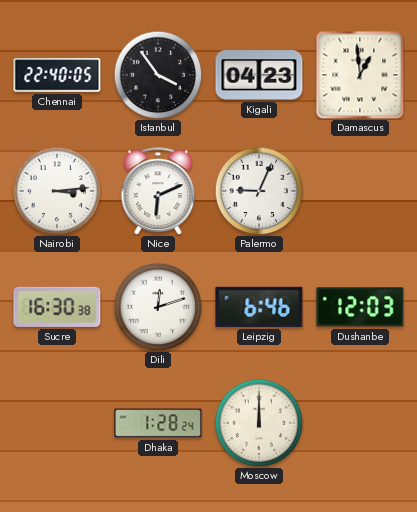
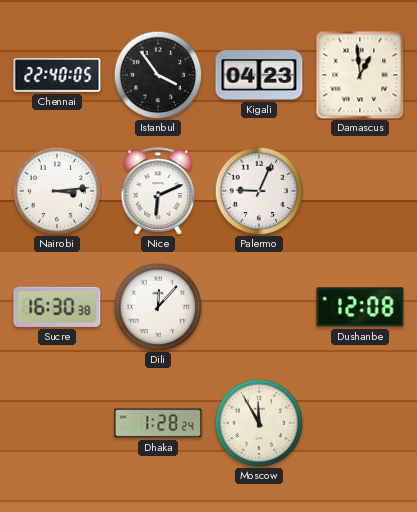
Dili: 12:12 -> 12:07
Leipzig: 6:46 -> none
Dushanbe: 12:03 -> 12:08
Moscow: 12:00 -> 11:55
